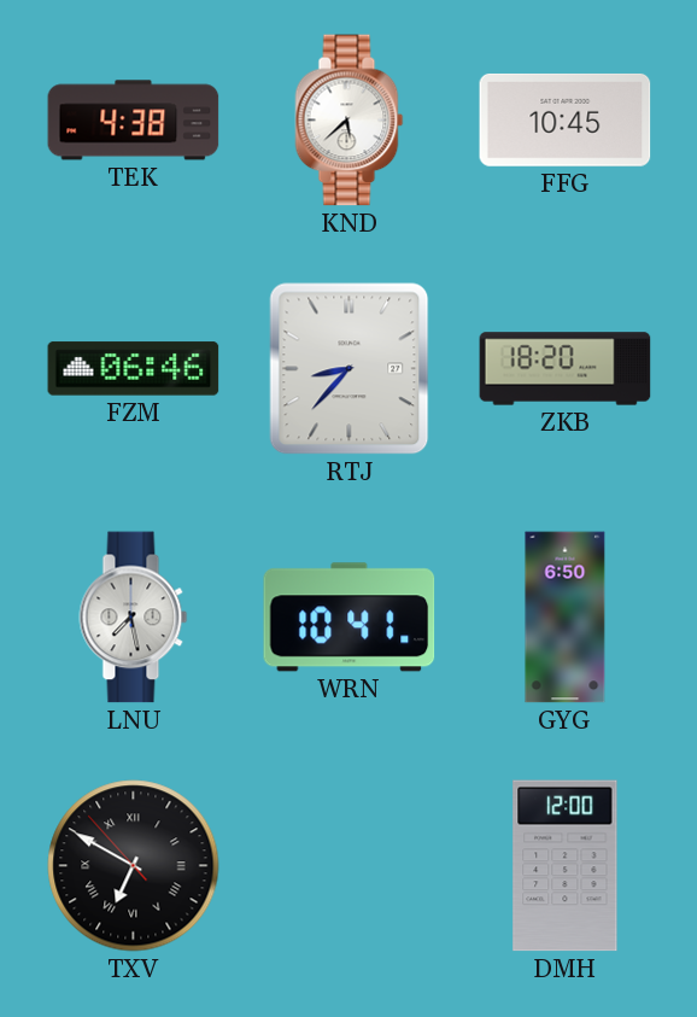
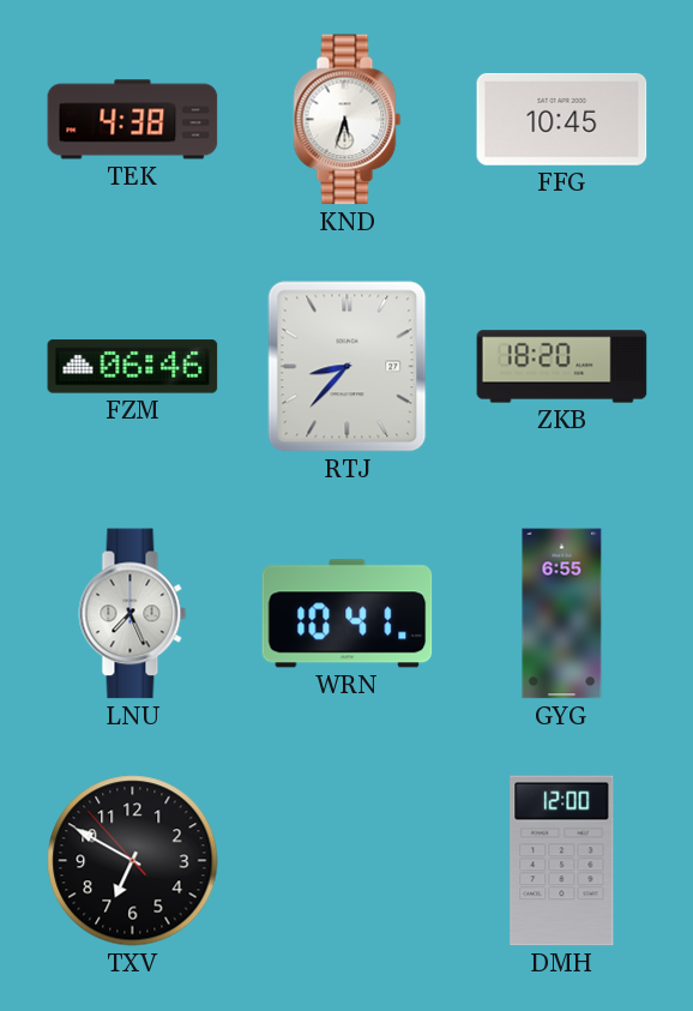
KND: 5:38 -> 5:33
LNU: 7:28 -> 7:26
GYG: 6:50 -> 6:55
TXV numerals: Roman -> Arabic
